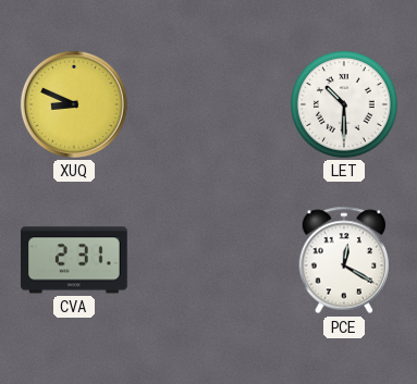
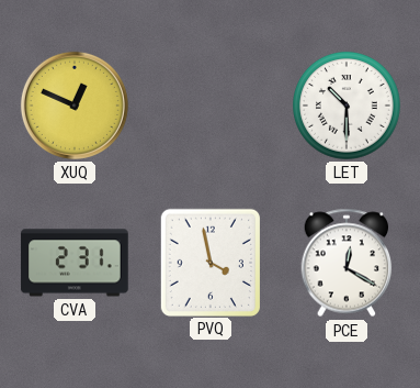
XUQ: 8:49 -> 12:49
PVQ: none -> 3:58
